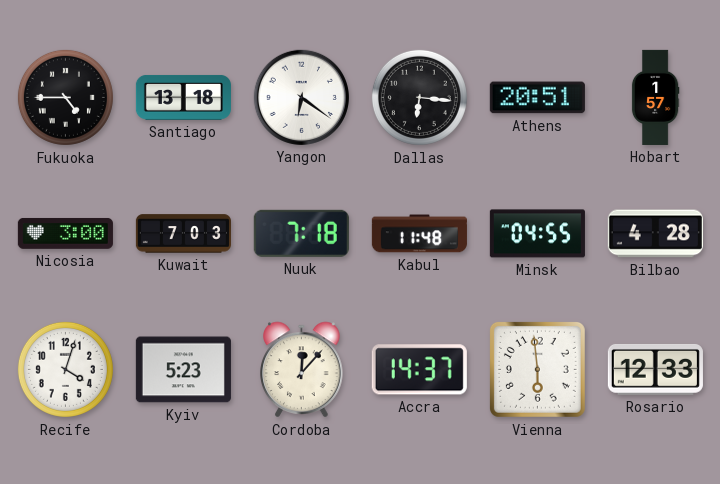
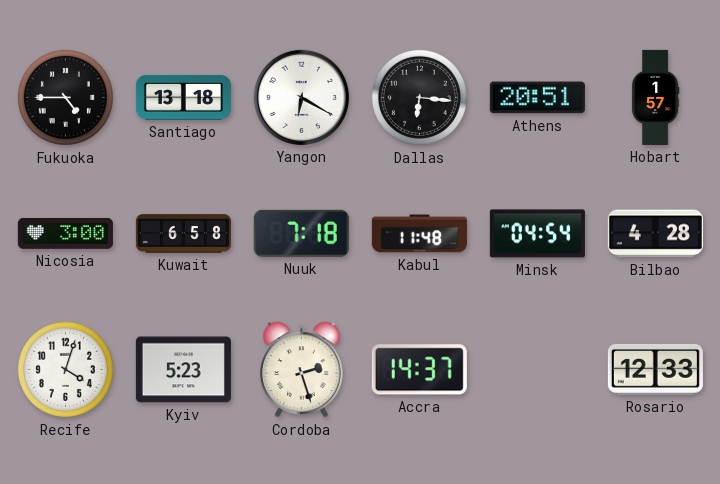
Yangon: 6:21 -> 6:20
Kuwait: 7:03 -> 6:58
Minsk: 04:55 -> 04:54
Cordoba: 12:07 -> 2:27
Vienna: 5:59 -> none
